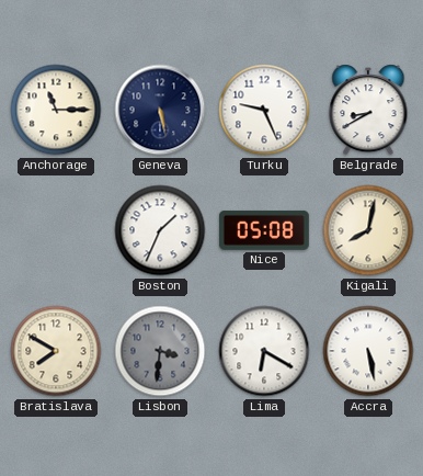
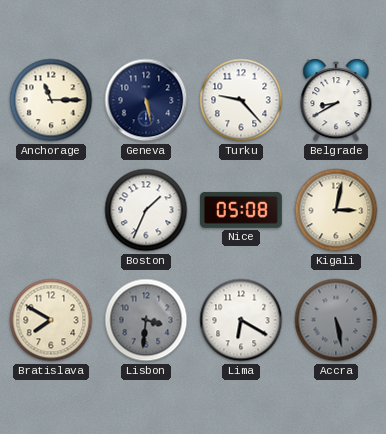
Turku: 9:26 -> 9:23
Kigali: 8:02 -> 3:02
Accra dial: white -> grey
